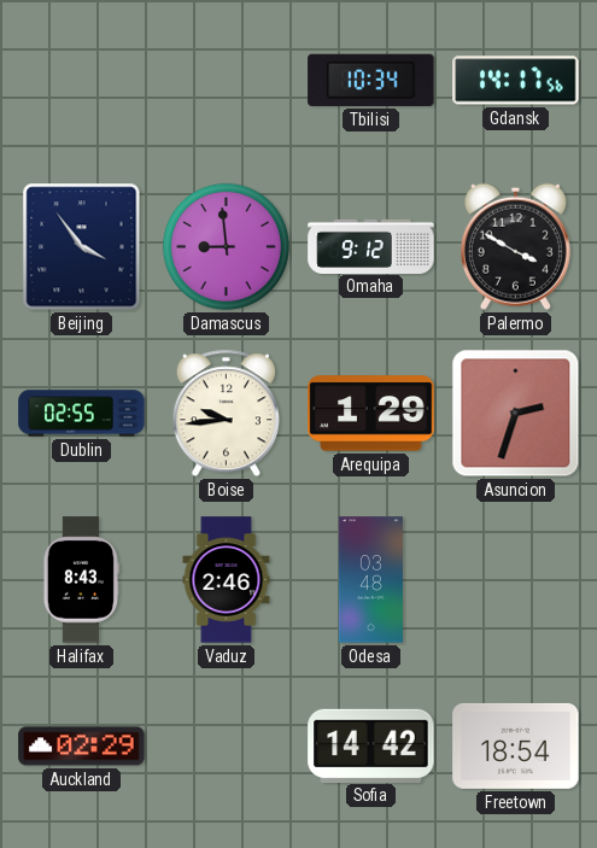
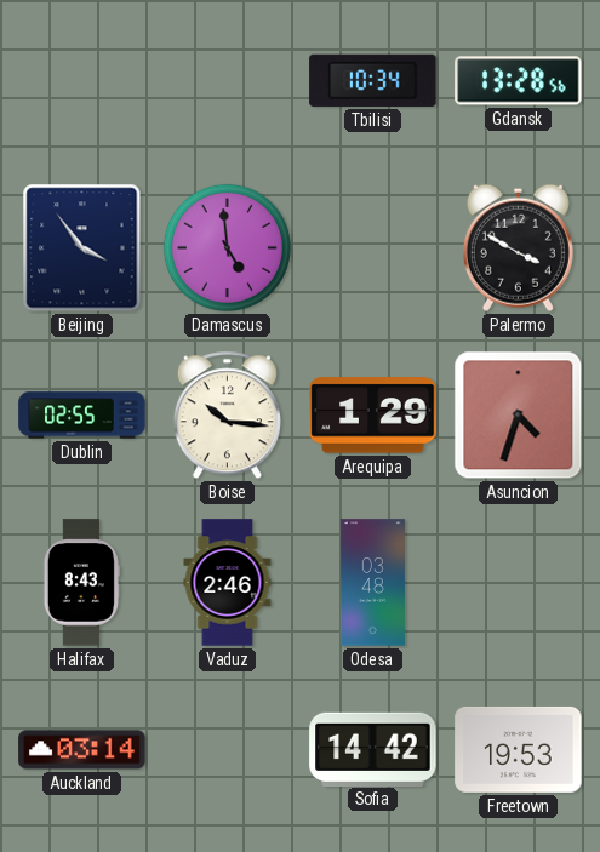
Gdansk: 14:17 -> 13:28
Damascus: 8:59 -> 4:59
Omaha: 9:12 -> none
Boise: 9:44 -> 10:16
Asuncion: 2:33 -> 4:33
Auckland: 02:29 -> 03:14
Freetown: 18:54 -> 19:53
